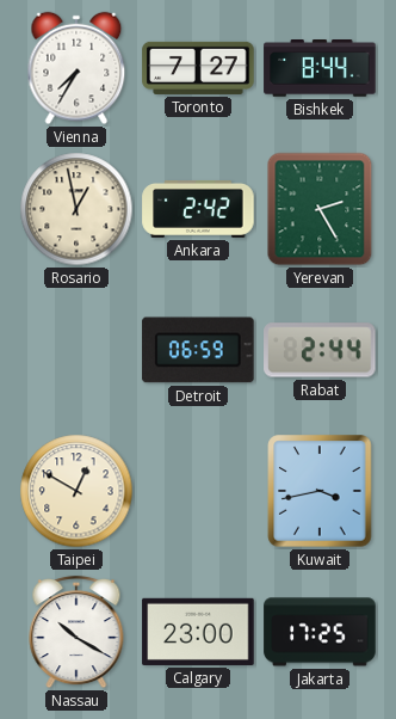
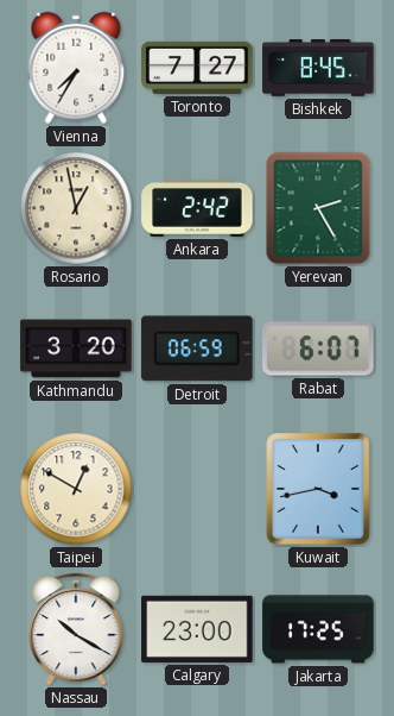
Bishkek: 8:44 -> 8:45
Kathmandu: none -> 3:20
Rabat: 2:44 -> 6:07
